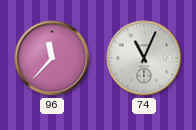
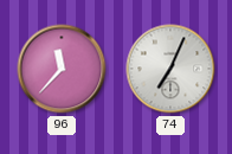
74: 11:04 -> 7:04
